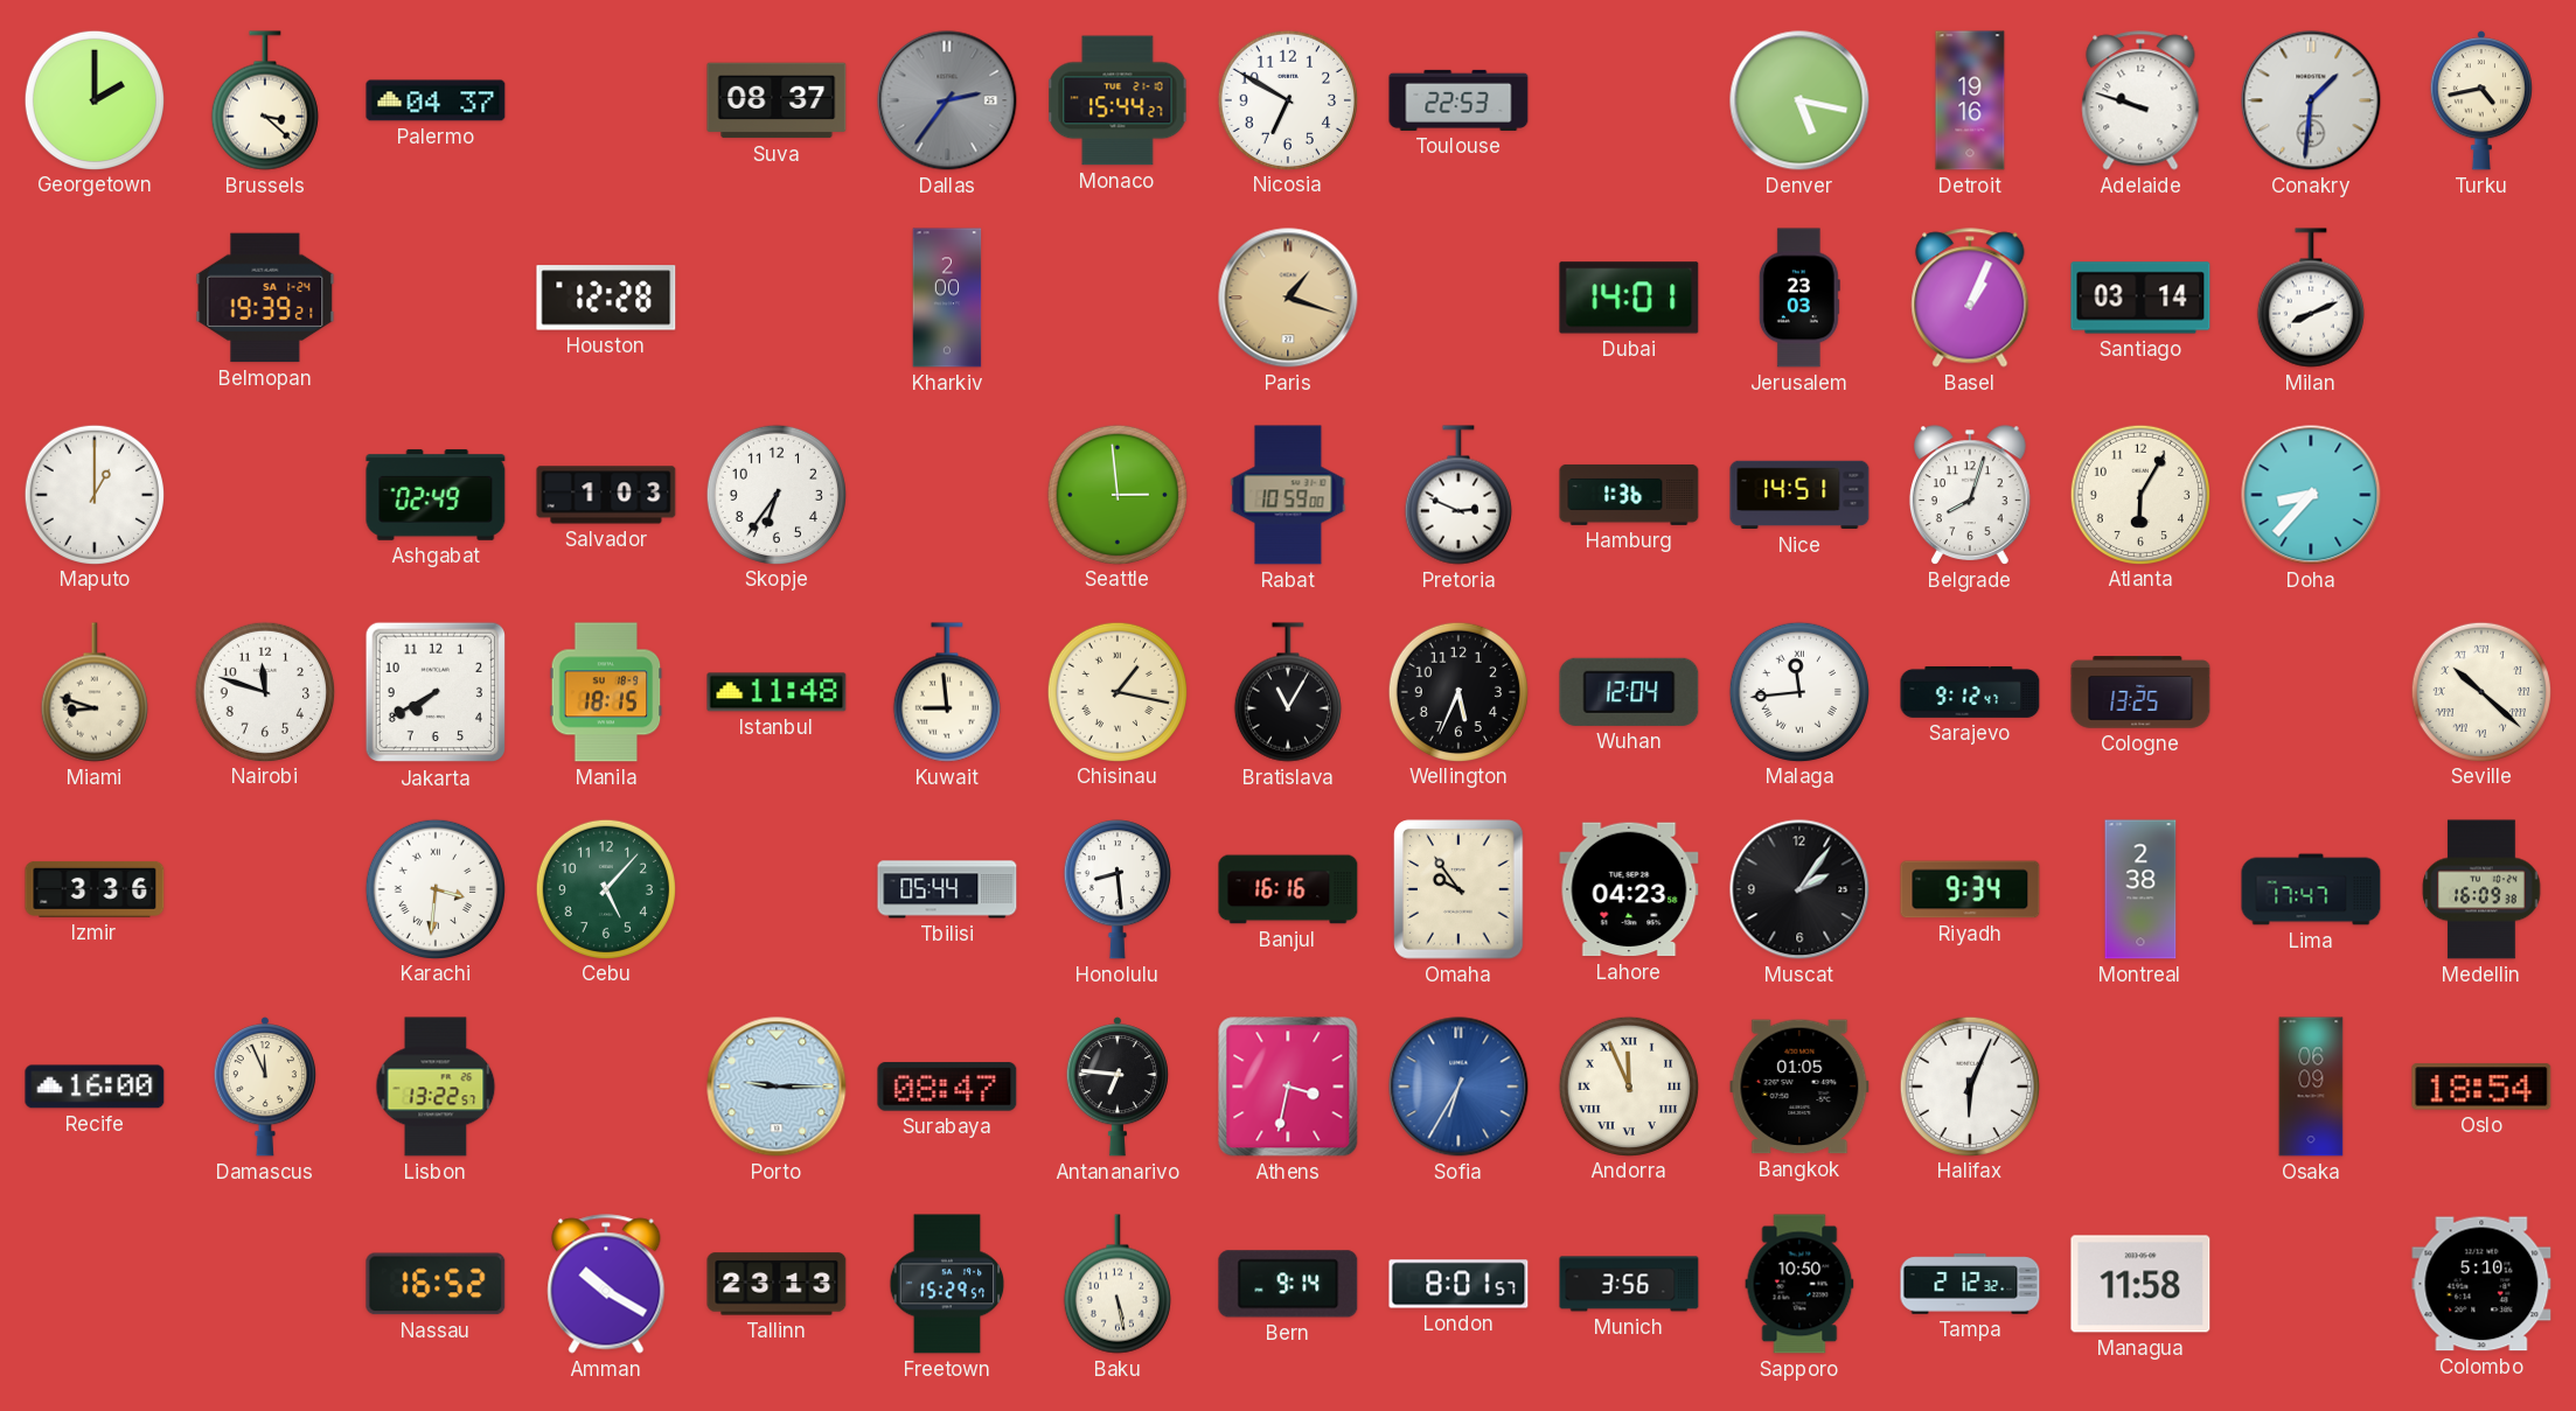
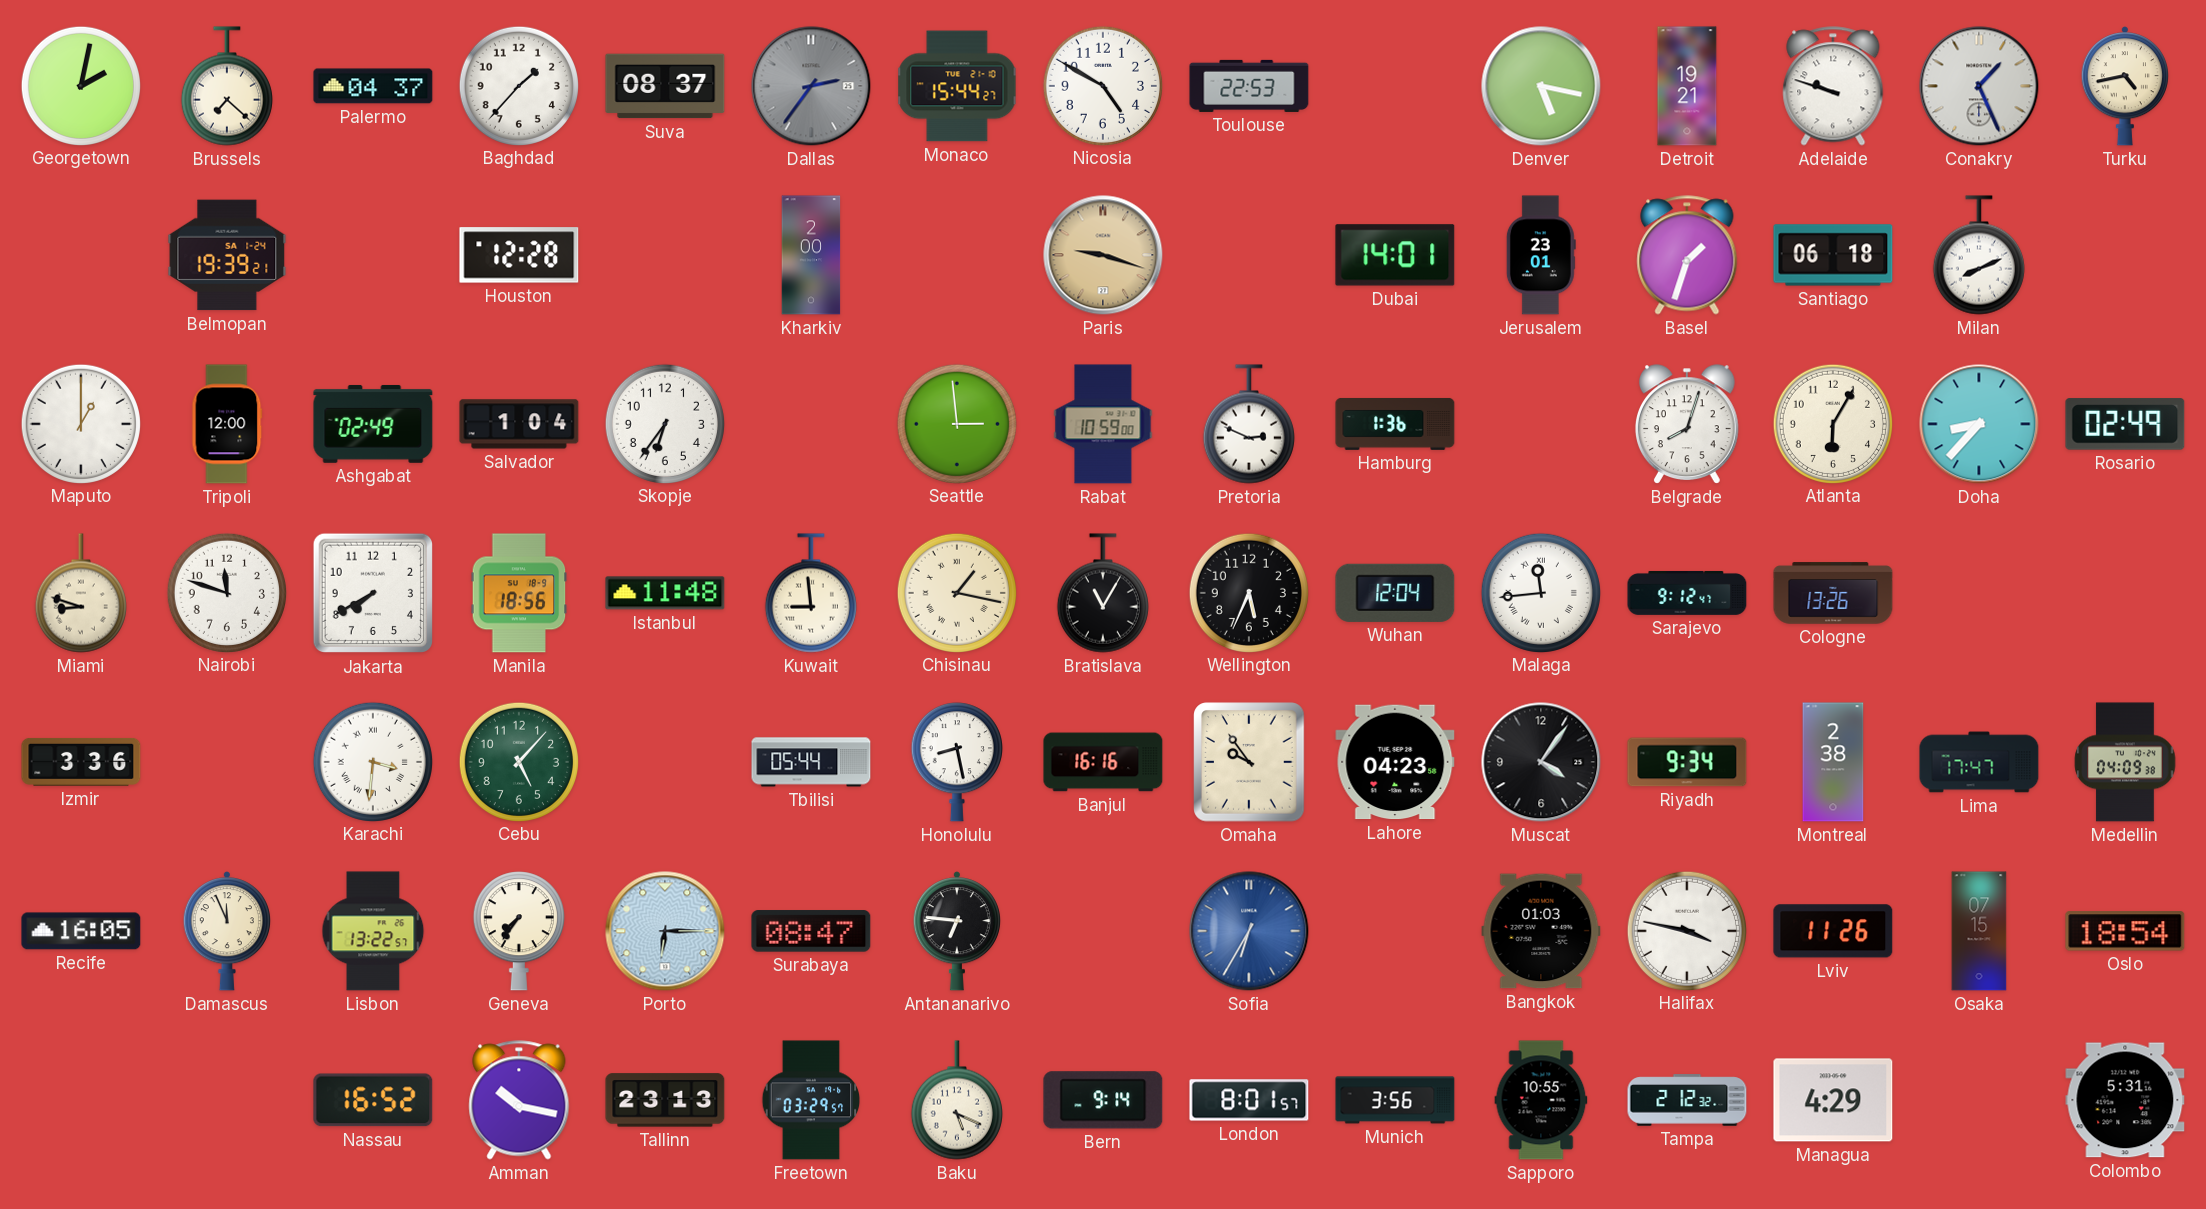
Georgetown: 2:00 -> 2:02
Brussels: 3:22 -> 7:22
Baghdad: none -> 1:37
Nicosia: 6:50 -> 4:50
Detroit: 19:16 -> 19:21
Conakry: 1:31 -> 1:26
Paris: 1:18 -> 9:18
Jerusalem: 23:03 -> 23:01
Basel: 1:04 -> 1:33
Santiago: 03:14 -> 06:18
Tripoli: none -> 12:00
Salvador: 1:03 -> 1:04
Nice: 14:51 -> none
Rosario: none -> 02:49
Manila: 18:15 -> 18:56
Cologne: 13:25 -> 13:26
Seville: 10:22 -> none
Honolulu: 8:29 -> 8:28
Muscat: 2:06 -> 4:06
Medellin: 16:09 -> 04:09
Recife: 16:00 -> 16:05
Geneva: none -> 7:36
Porto: 9:15 -> 6:15
Athens: 3:32 -> none
Andorra: 11:56 -> none
Bangkok: 01:05 -> 01:03
Halifax: 6:04 -> 3:47
Lviv: none -> 11:26
Osaka: 06:09 -> 07:15
Amman: 10:20 -> 10:17
Freetown: 15:29 -> 03:29
Baku: 5:28 -> 5:19
Sapporo: 10:50 -> 10:55
Managua: 11:58 -> 4:29
Colombo: 5:10 -> 5:31
